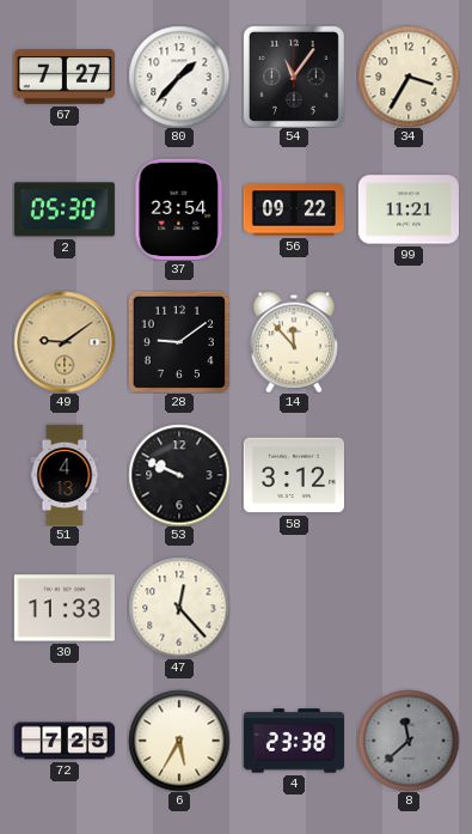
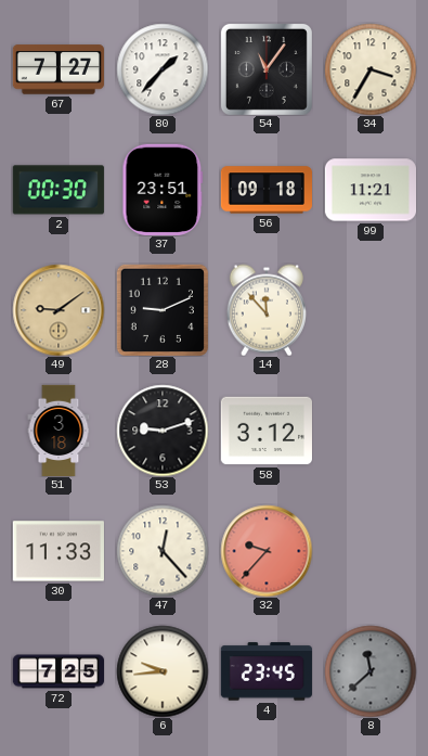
2: 05:30 -> 00:30
37: 23:54 -> 23:51
56: 09:22 -> 09:18
28: 9:09 -> 9:11
51: 4:13 -> 3:18
53: 9:49 -> 9:12
32: none -> 9:37
6: 5:35 -> 9:44
4: 23:38 -> 23:45
